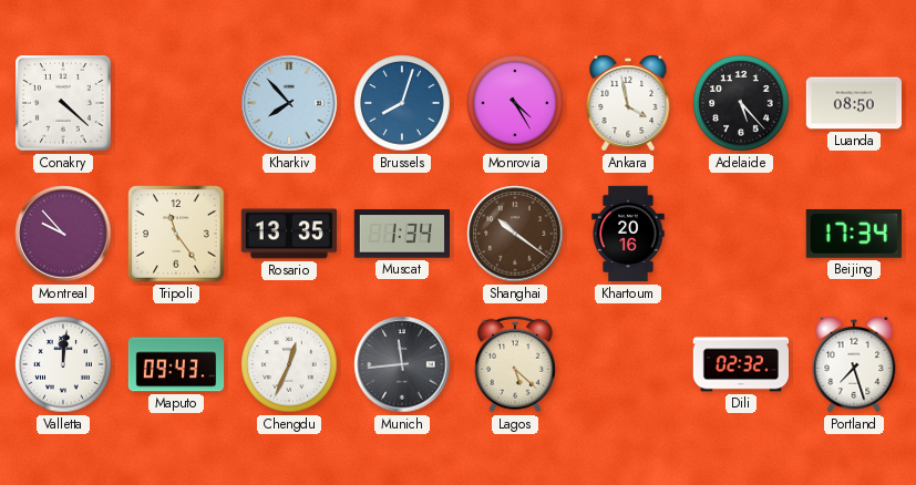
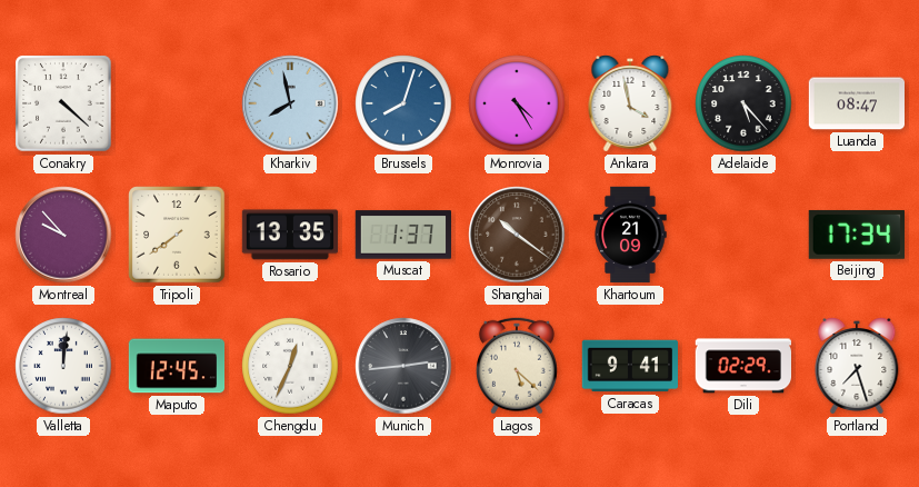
Kharkiv: 7:53 -> 7:58
Luanda: 08:50 -> 08:47
Tripoli: 11:24 -> 7:39
Muscat: 1:34 -> 1:37
Khartoum: 20:16 -> 21:09
Maputo: 09:43 -> 12:45
Munich: 11:44 -> 2:44
Caracas: none -> 9:41
Dili: 02:32 -> 02:29
